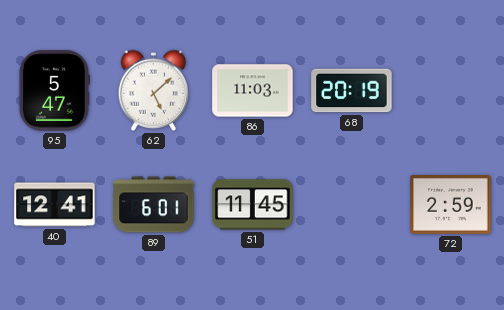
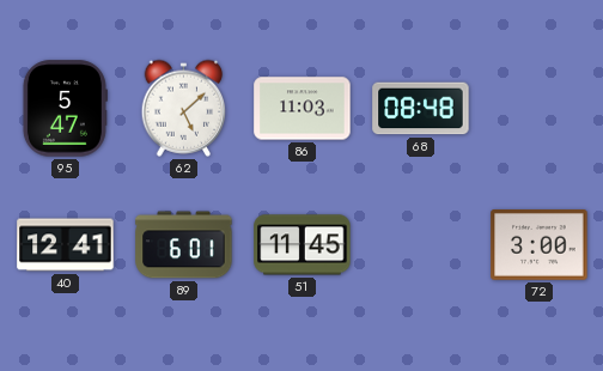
68: 20:19 -> 08:48
72: 2:59 -> 3:00
